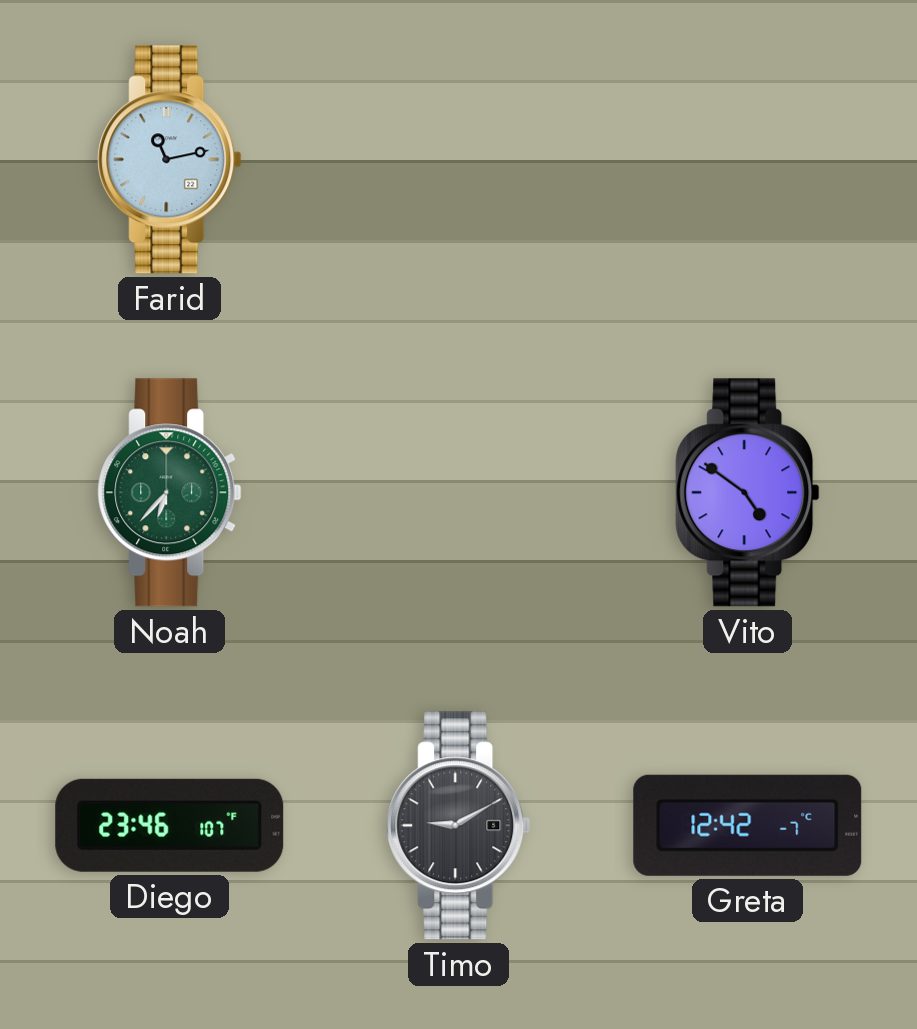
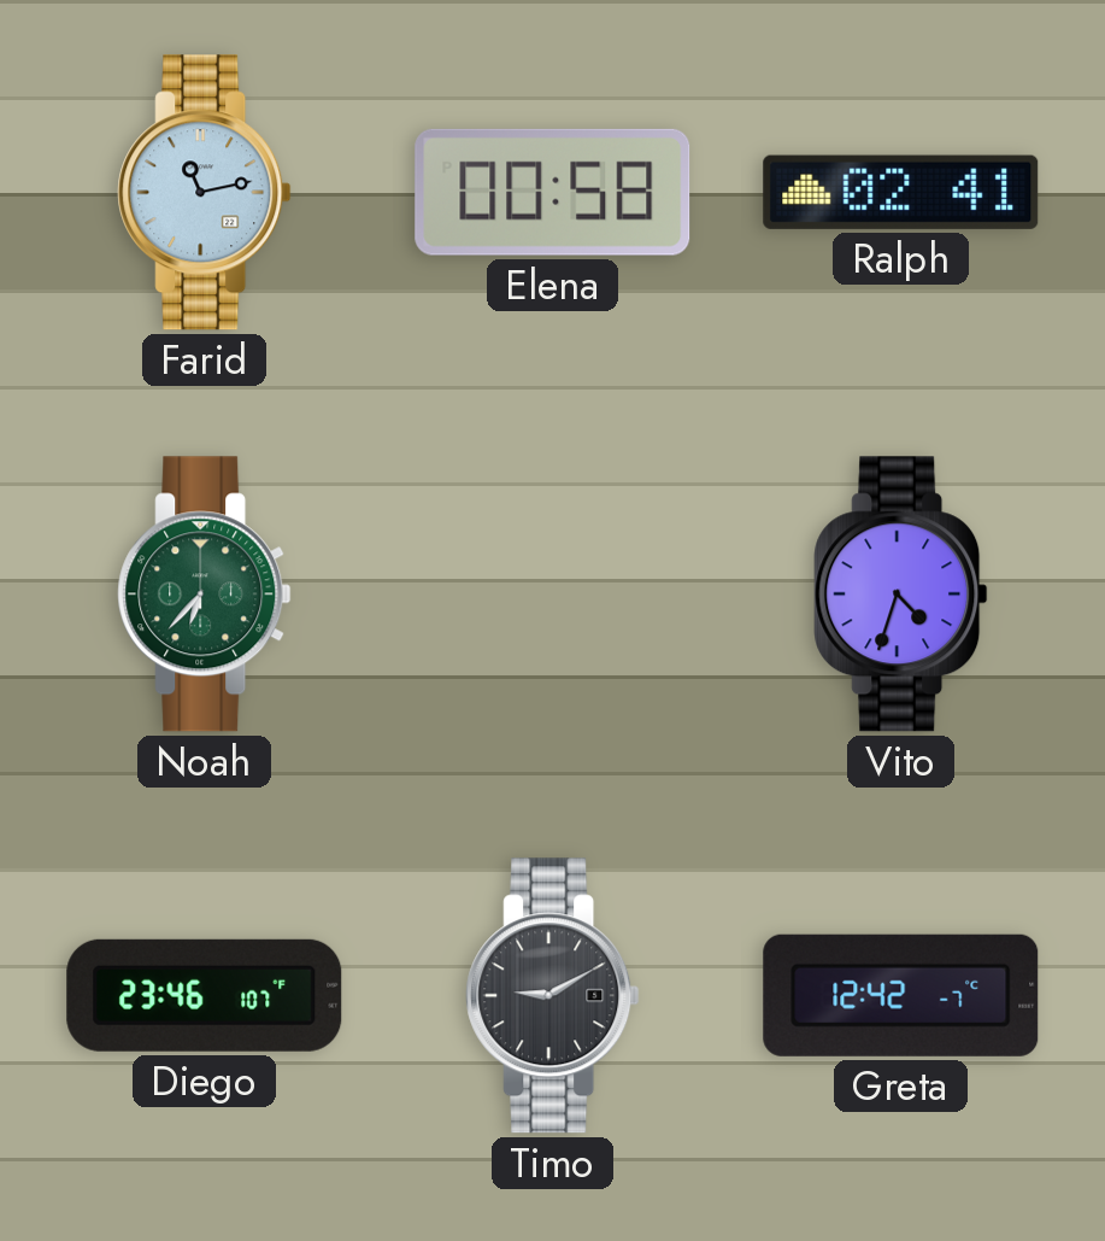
Elena: none -> 00:58
Ralph: none -> 02:41
Vito: 4:51 -> 4:33
